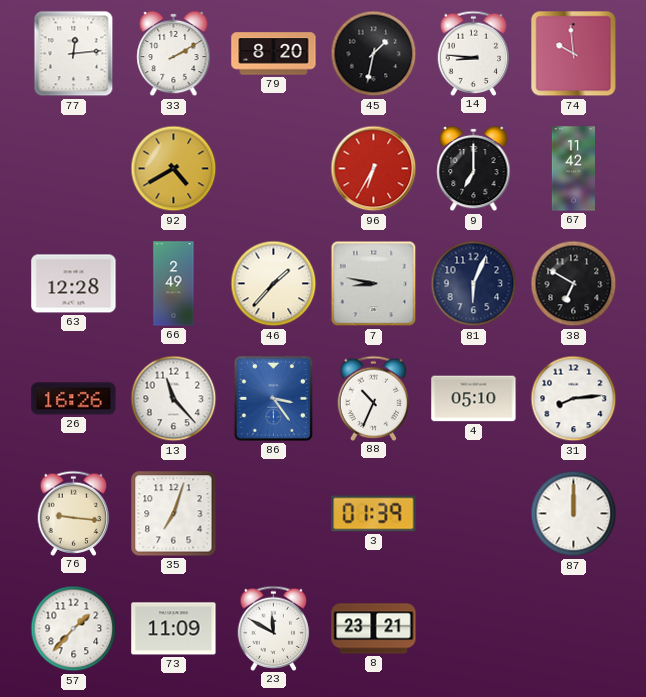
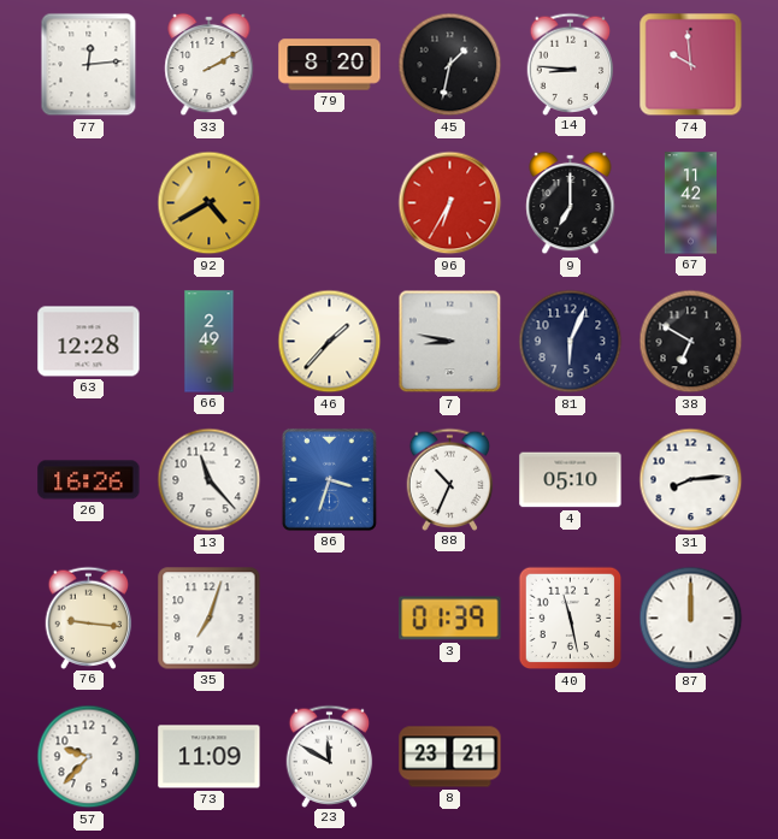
86: 3:24 -> 3:33
40: none -> 11:28
57: 1:37 -> 9:37
